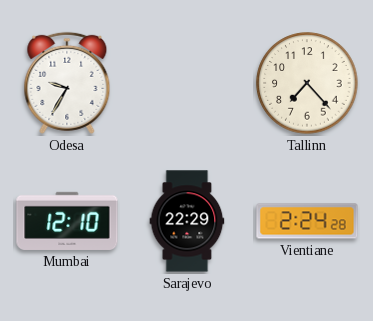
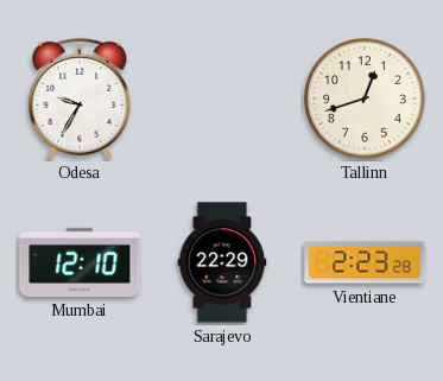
Tallinn: 7:23 -> 12:42
Vientiane: 2:24 -> 2:23
